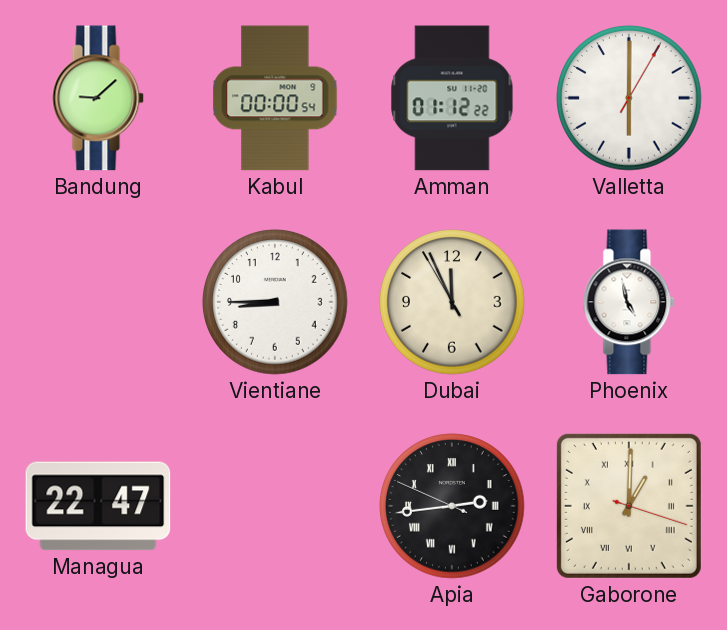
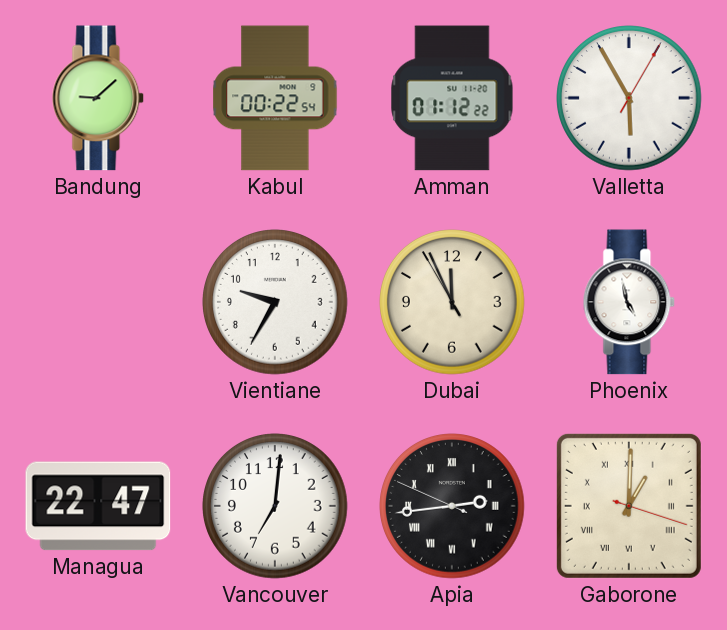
Kabul: 00:00 -> 00:22
Valletta: 6:00 -> 5:55
Vientiane: 8:45 -> 9:35
Vancouver: none -> 7:01
